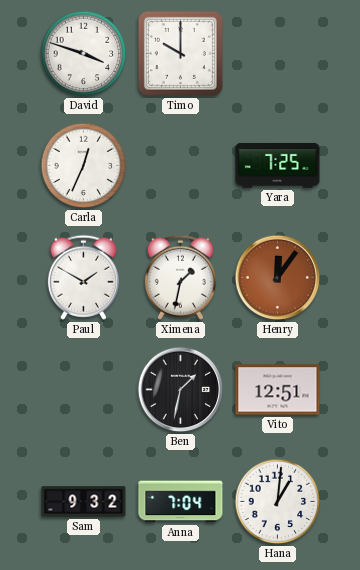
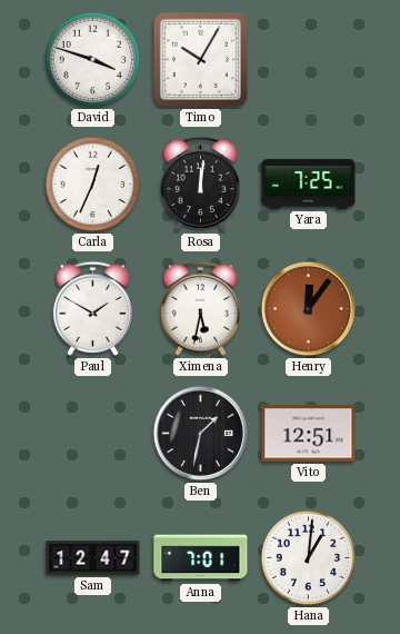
Timo: 10:00 -> 10:05
Rosa: none -> 12:01
Ximena: 1:32 -> 5:32
Sam: 9:32 -> 12:47
Anna: 7:04 -> 7:01
